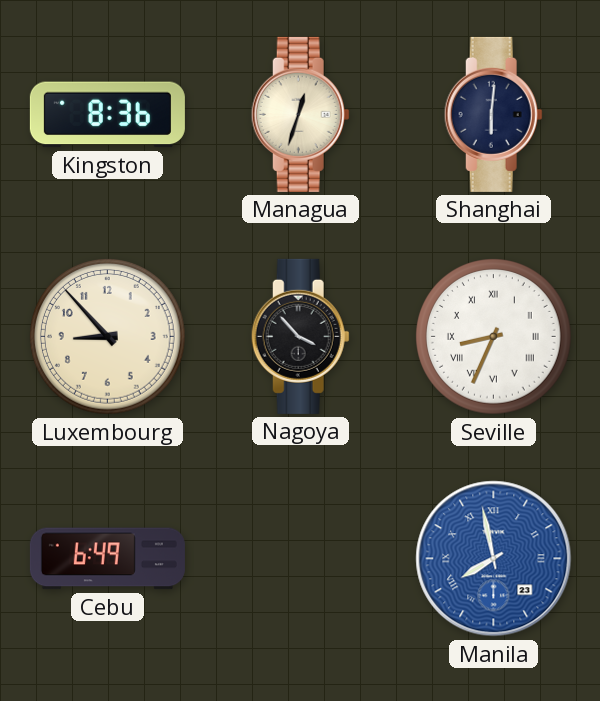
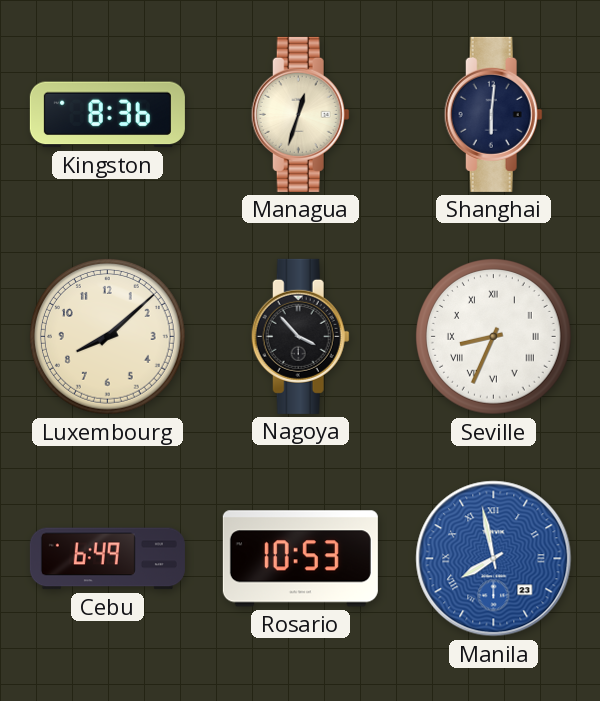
Luxembourg: 8:53 -> 8:08
Rosario: none -> 10:53
